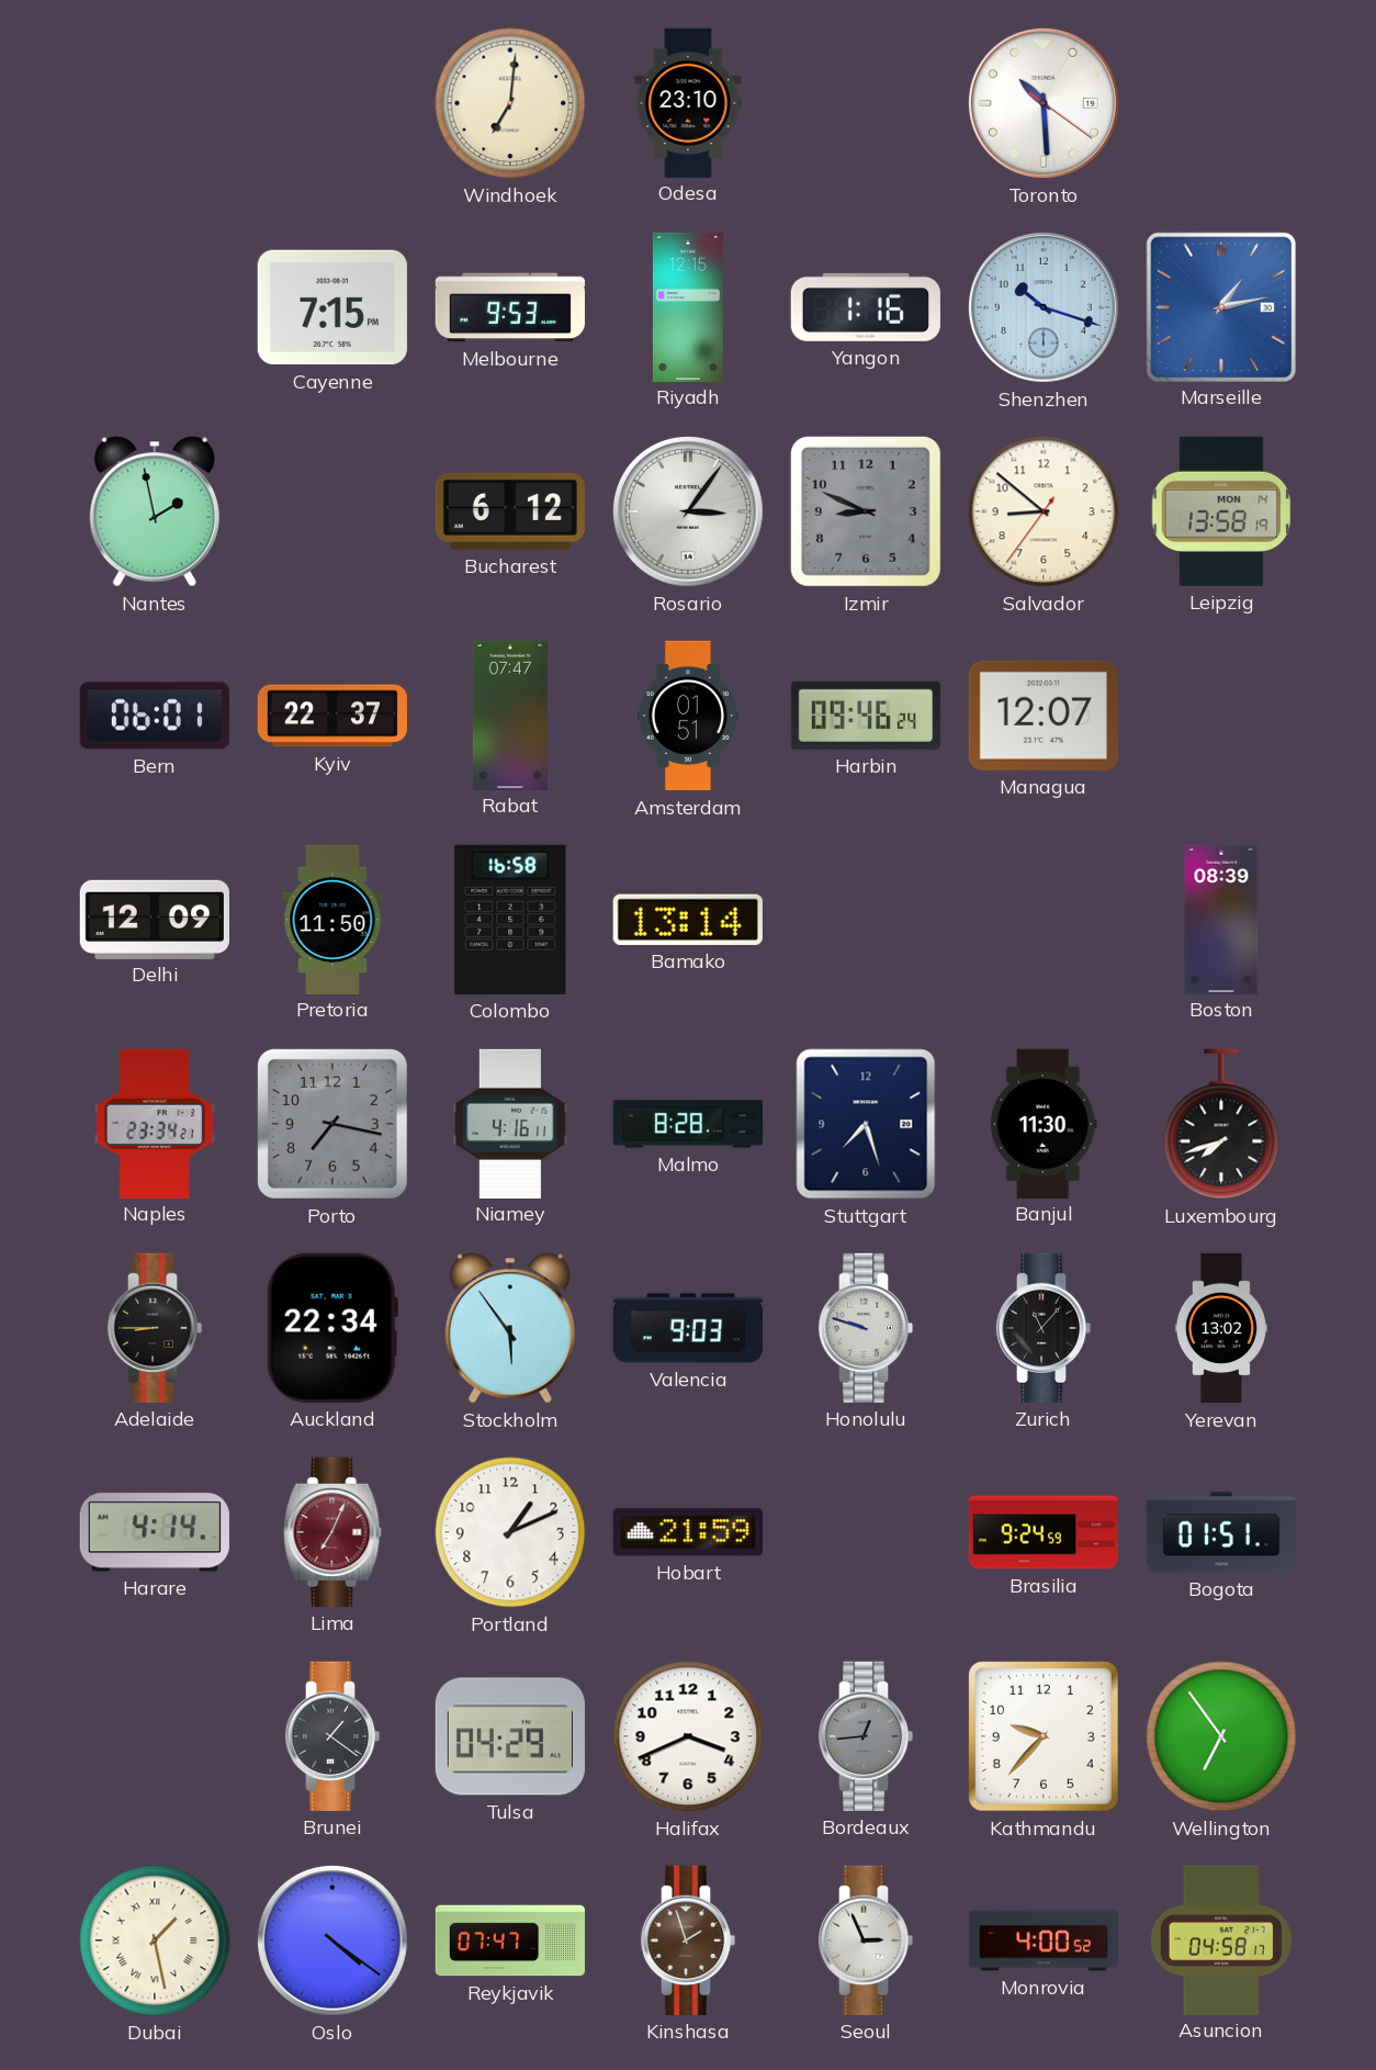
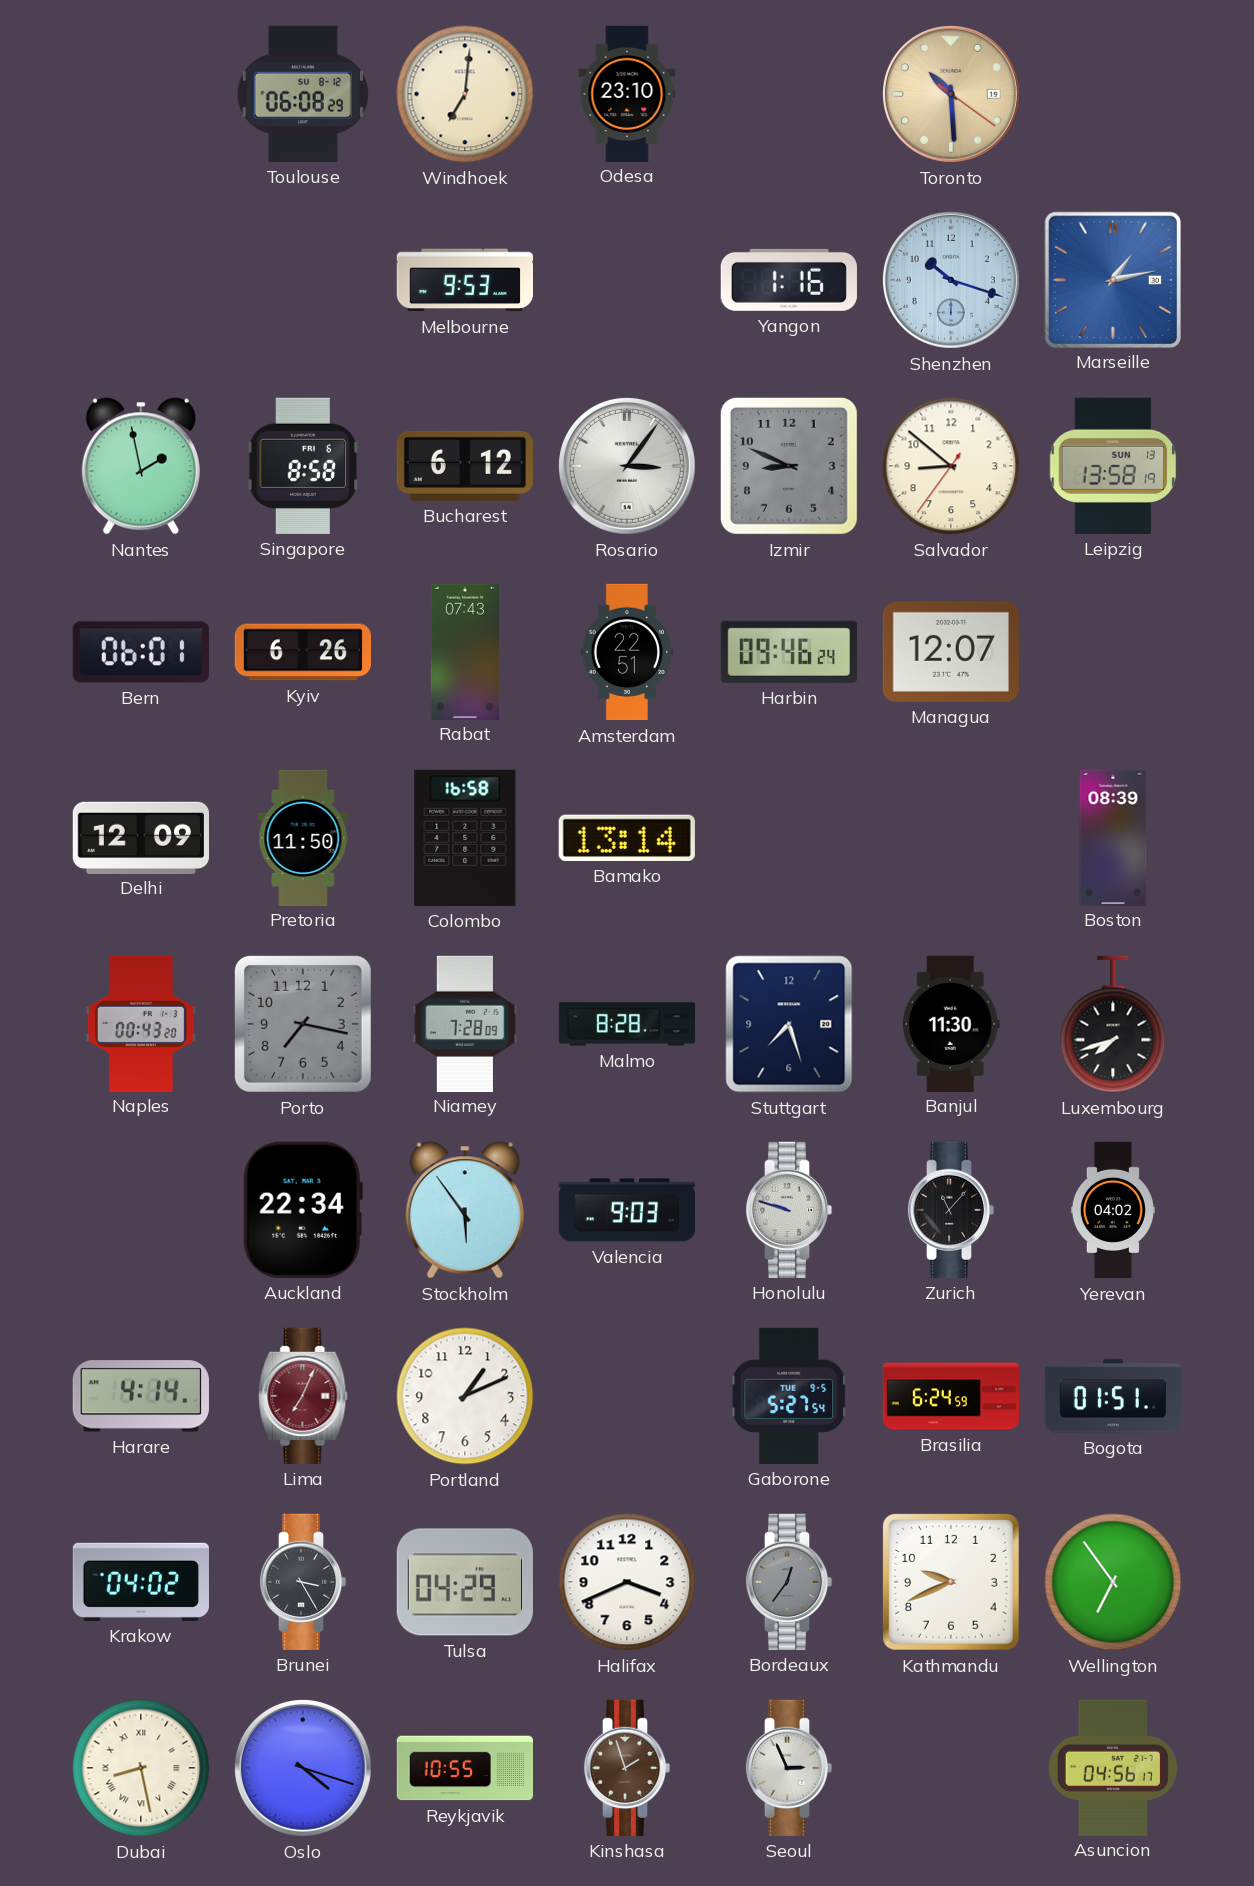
Toulouse: none -> 06:08
Toronto dial: white -> champagne
Cayenne: 7:15 -> none
Riyadh: 12:15 -> none
Singapore: none -> 8:58
Leipzig date: MON 14 -> SUN 13
Kyiv: 22:37 -> 6:26
Rabat: 07:47 -> 07:43
Amsterdam: 01:51 -> 22:51
Naples: 23:34 -> 00:43
Niamey: 4:16 -> 7:28
Adelaide: 8:45 -> none
Yerevan: 13:02 -> 04:02
Hobart: 21:59 -> none
Gaborone: none -> 5:27
Brasilia: 9:24 -> 6:24
Krakow: none -> 04:02
Brunei: 1:21 -> 3:25
Bordeaux: 12:44 -> 12:36
Kathmandu: 9:37 -> 9:41
Dubai: 1:28 -> 8:28
Oslo: 4:21 -> 4:18
Reykjavik: 07:47 -> 10:55
Monrovia: 4:00 -> none
Asuncion: 04:58 -> 04:56
